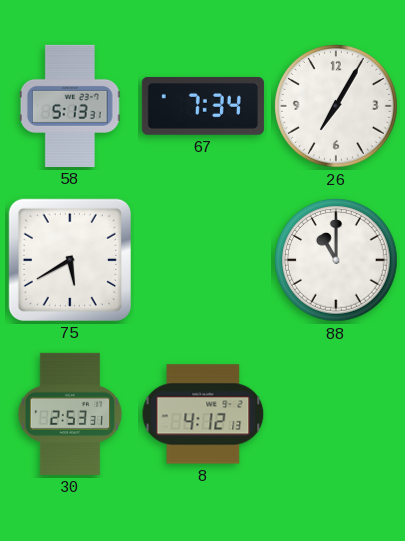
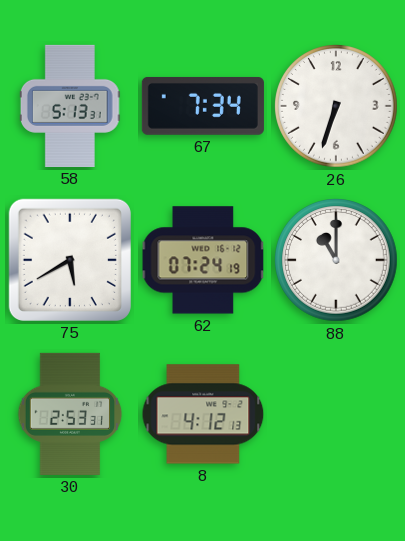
26: 7:05 -> 6:33
62: none -> 07:24
